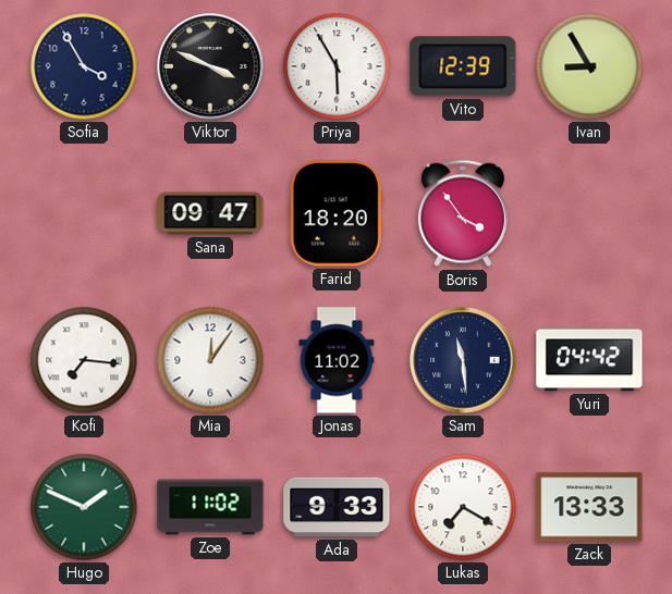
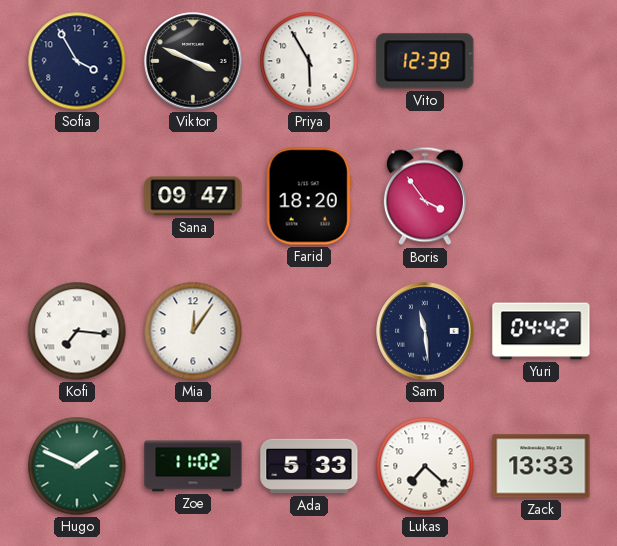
Ivan: 8:55 -> none
Jonas: 11:02 -> none
Ada: 9:33 -> 5:33
Lukas: 7:20 -> 7:22
